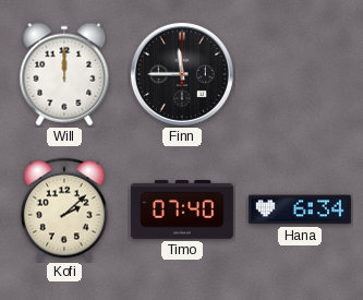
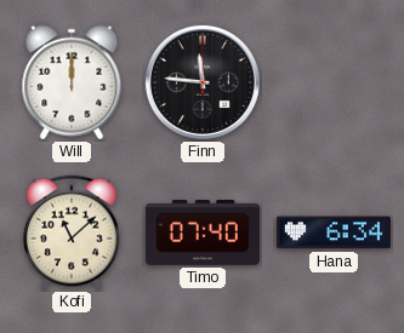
Finn: 11:45 -> 11:46
Kofi: 2:08 -> 11:08
